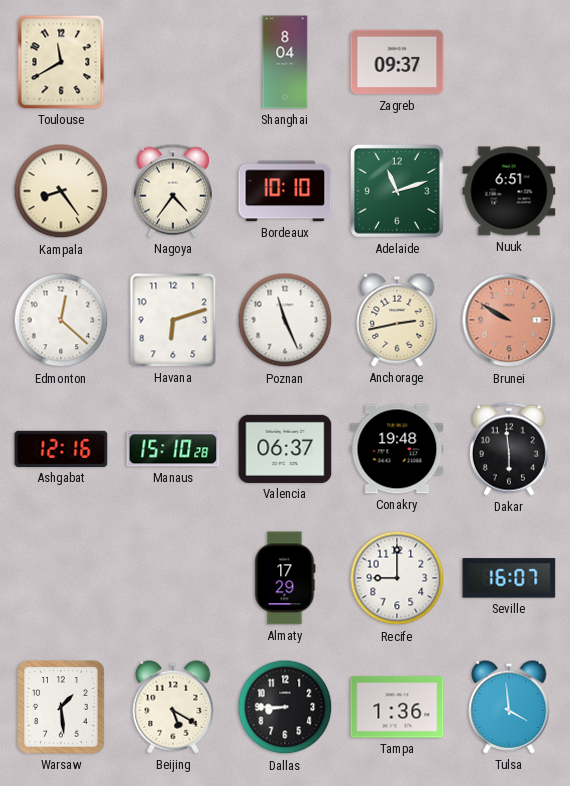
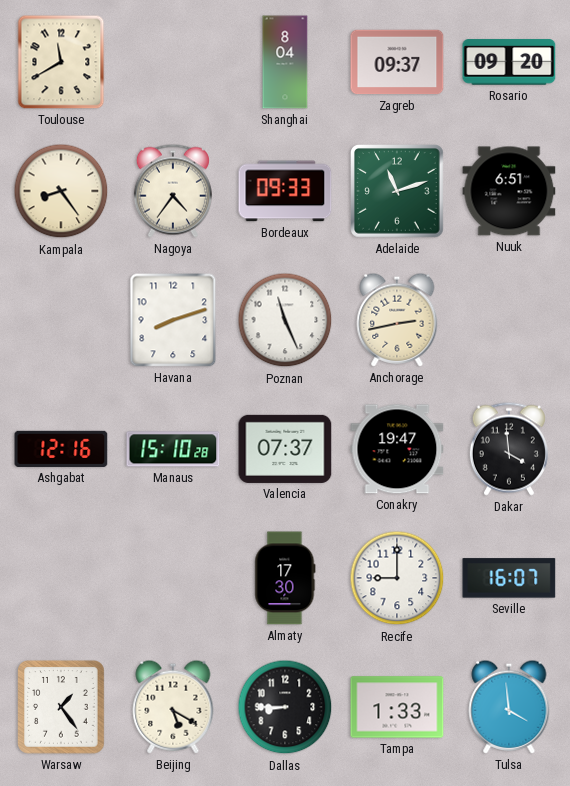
Rosario: none -> 09:20
Bordeaux: 10:10 -> 09:33
Edmonton: 12:22 -> none
Havana: 6:12 -> 8:12
Brunei: 9:50 -> none
Valencia: 06:37 -> 07:37
Conakry: 19:48 -> 19:47
Dakar: 5:59 -> 3:59
Almaty: 17:29 -> 17:30
Warsaw: 1:29 -> 1:24
Tampa: 1:36 -> 1:33
